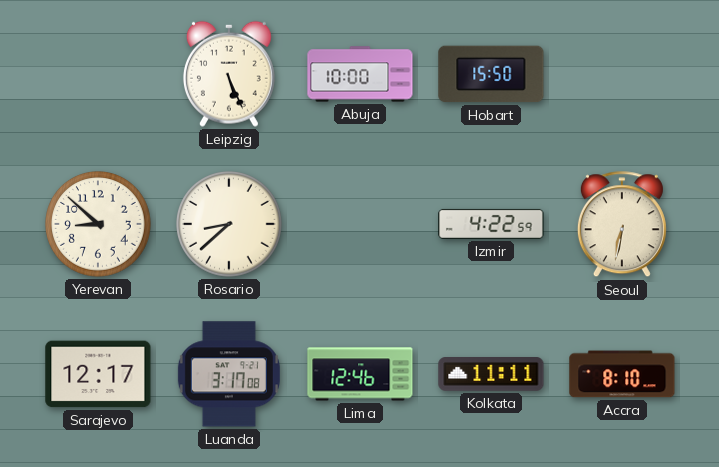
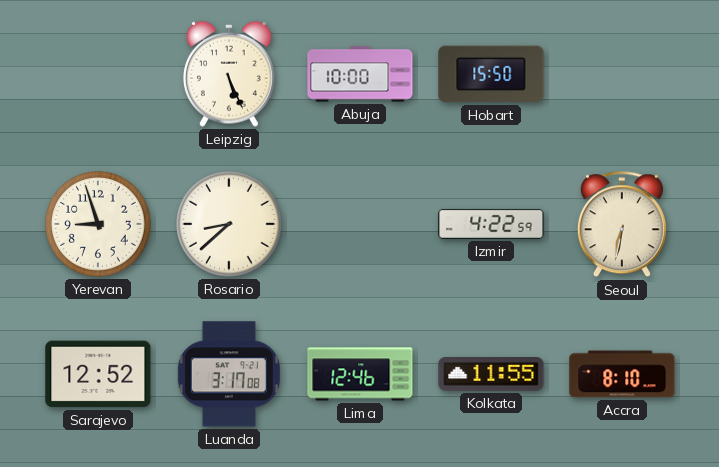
Yerevan: 8:52 -> 8:57
Sarajevo: 12:17 -> 12:52
Kolkata: 11:11 -> 11:55
